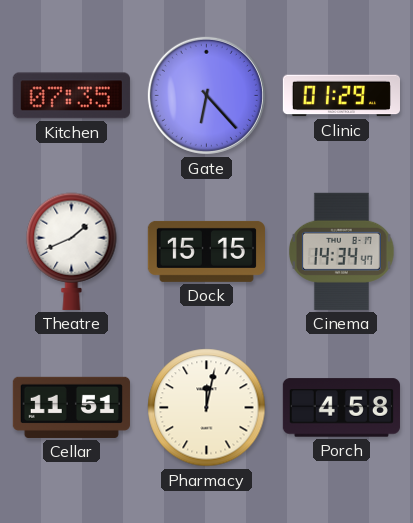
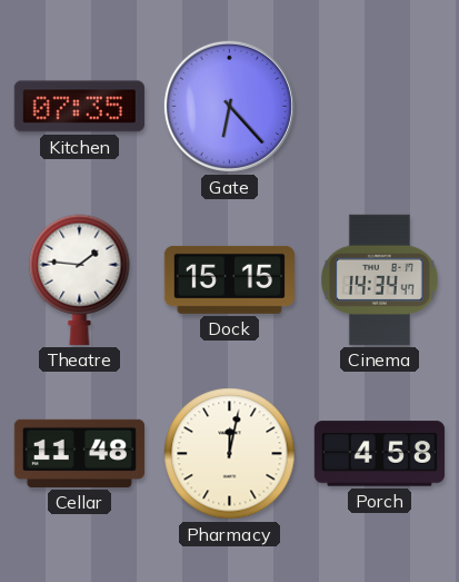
Clinic: 01:29 -> none
Theatre: 1:41 -> 1:46
Cellar: 11:51 -> 11:48
